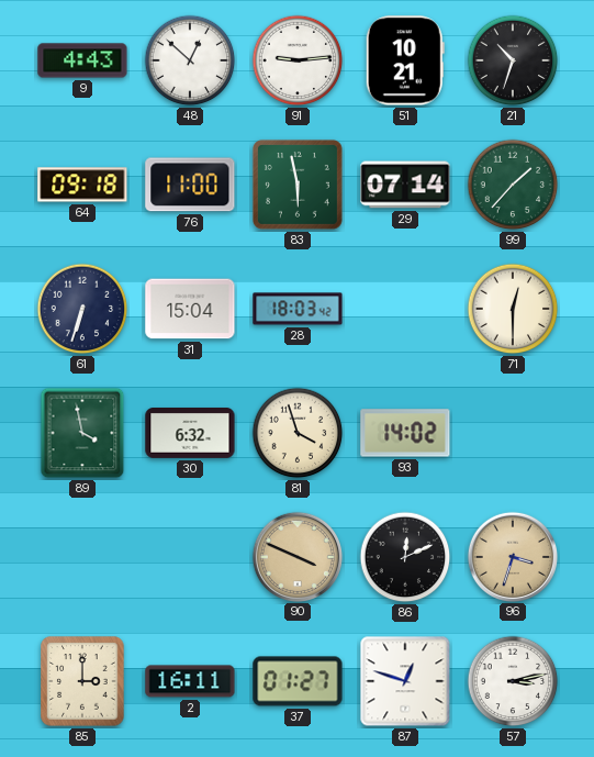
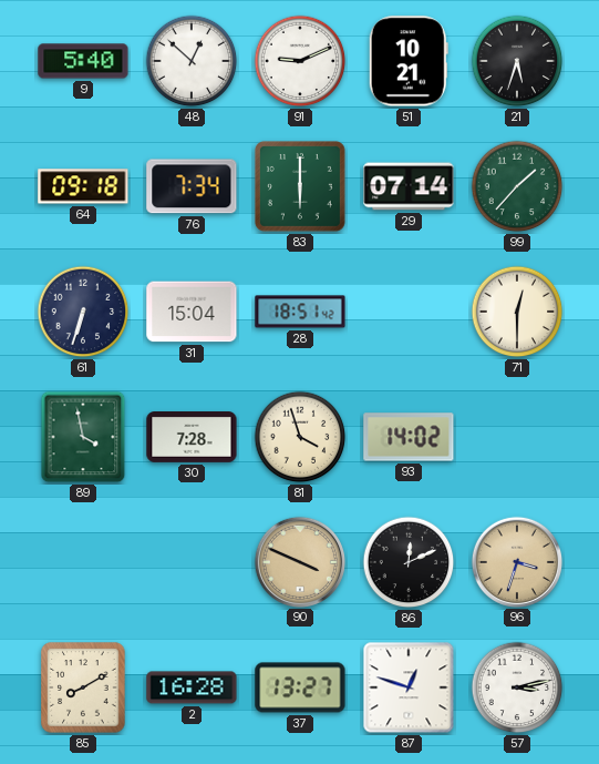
9: 4:43 -> 5:40
91: 9:14 -> 9:11
21: 10:33 -> 5:33
76: 11:00 -> 7:34
83: 5:58 -> 6:00
28: 18:03 -> 18:51
30: 6:32 -> 7:28
85: 3:00 -> 8:10
2: 16:11 -> 16:28
37: 01:27 -> 13:27
